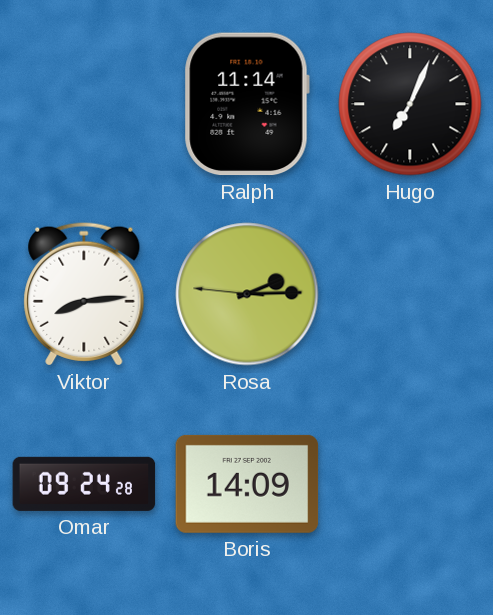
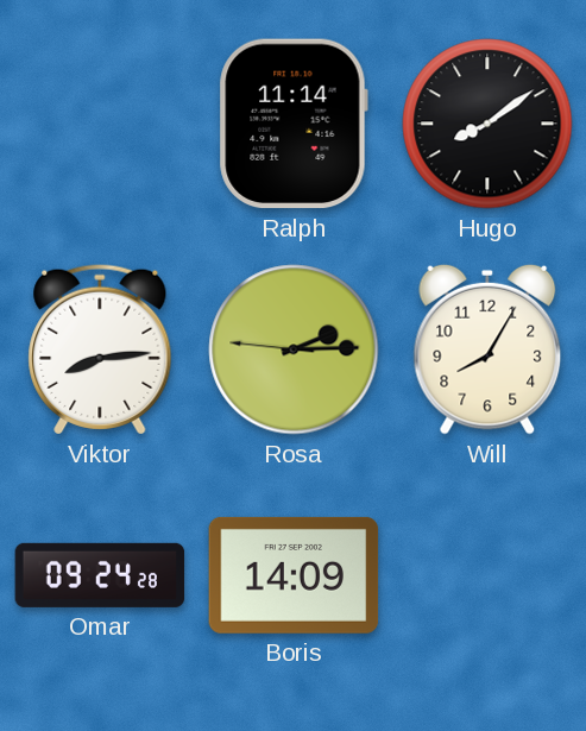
Hugo: 7:04 -> 8:09
Will: none -> 8:05
